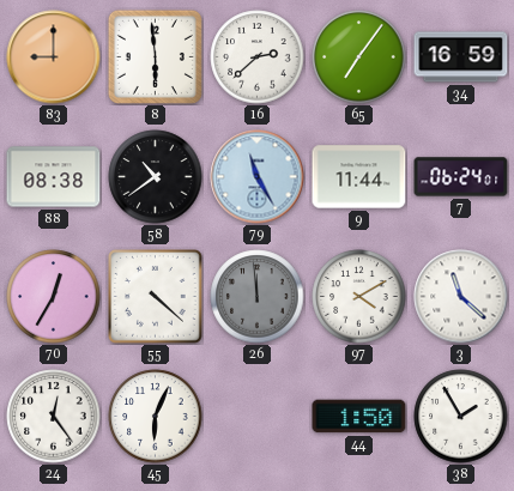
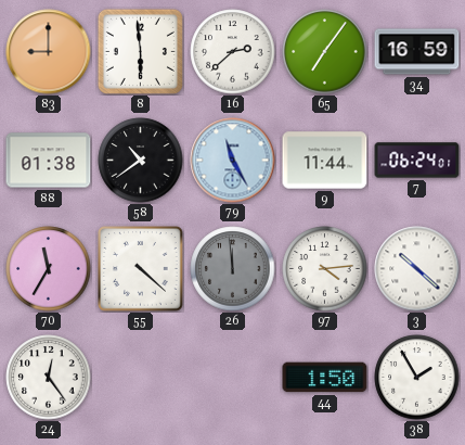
88: 08:38 -> 01:38
70: 12:35 -> 11:35
97: 4:10 -> 4:14
3: 11:22 -> 10:22
45: 6:04 -> none
